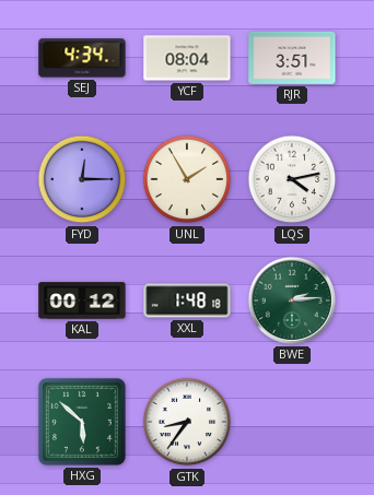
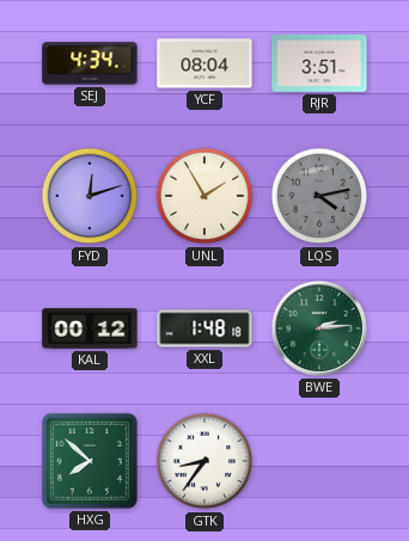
FYD: 12:15 -> 12:12
LQS dial: white -> grey
HXG: 5:52 -> 7:52
